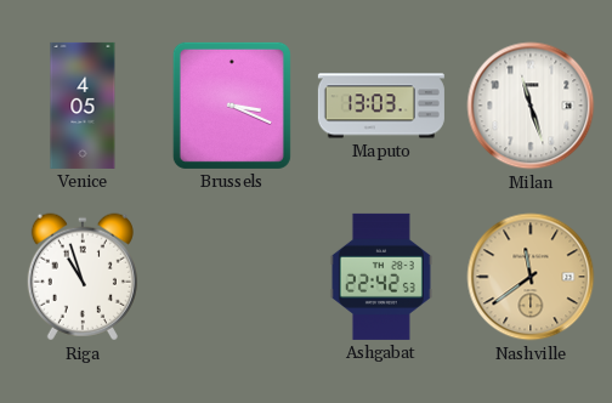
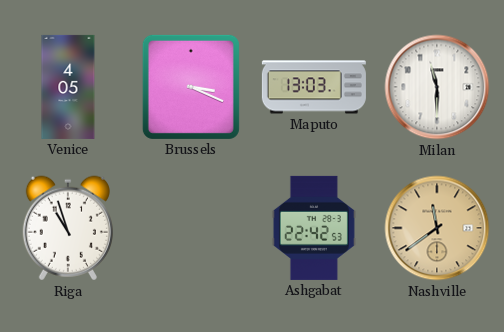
Milan: 11:27 -> 11:30
